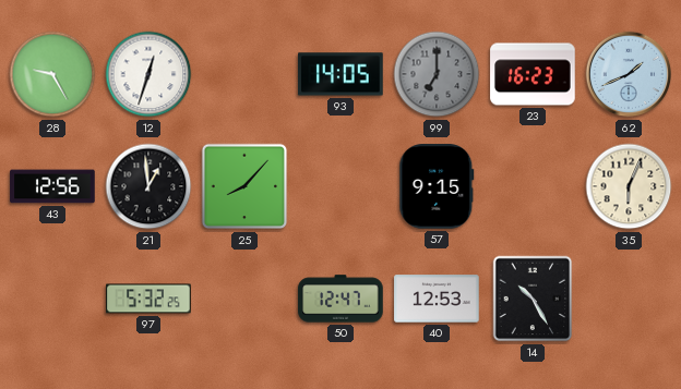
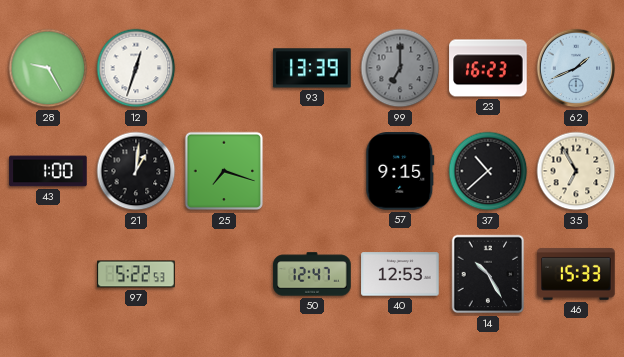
93: 14:05 -> 13:39
43: 12:56 -> 1:00
21: 12:59 -> 1:01
25: 8:07 -> 7:18
37: none -> 10:38
35: 6:04 -> 6:55
97: 5:32 -> 5:22
46: none -> 15:33
